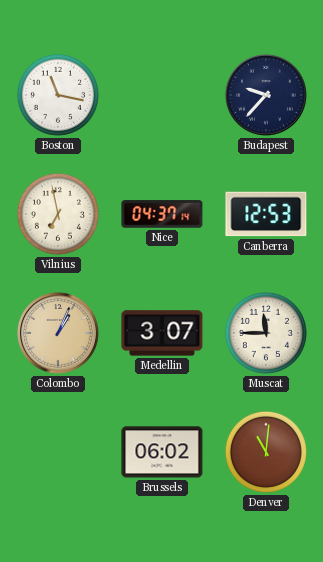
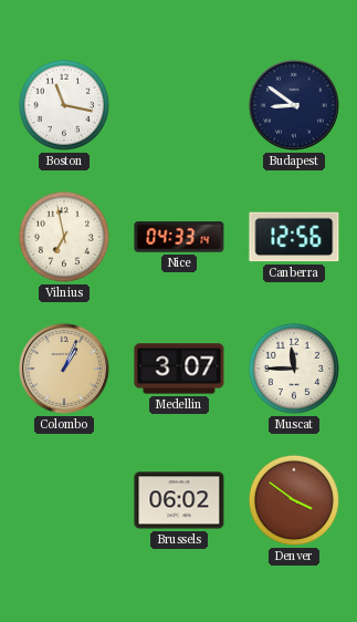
Budapest: 9:37 -> 8:51
Nice: 04:37 -> 04:33
Canberra: 12:53 -> 12:56
Denver: 11:01 -> 3:51
